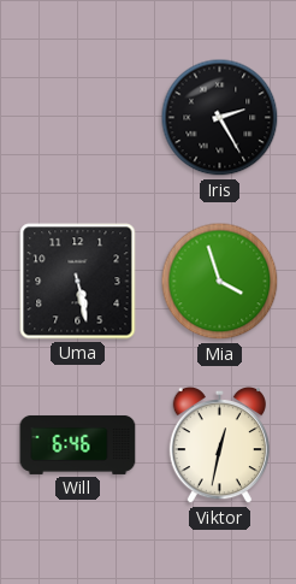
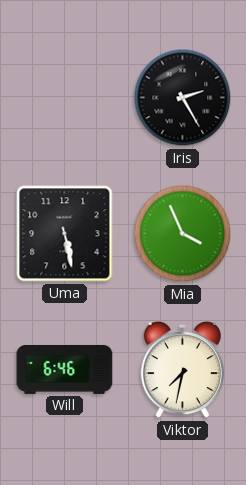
Mia: 3:57 -> 3:56
Viktor: 12:32 -> 7:32
